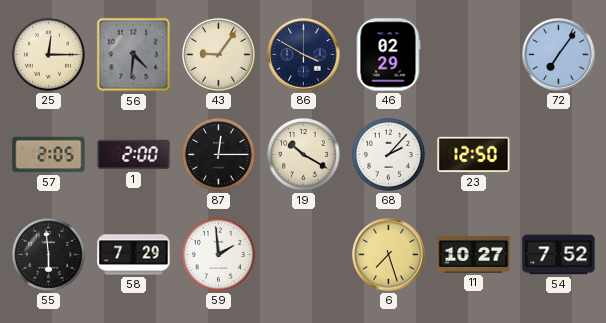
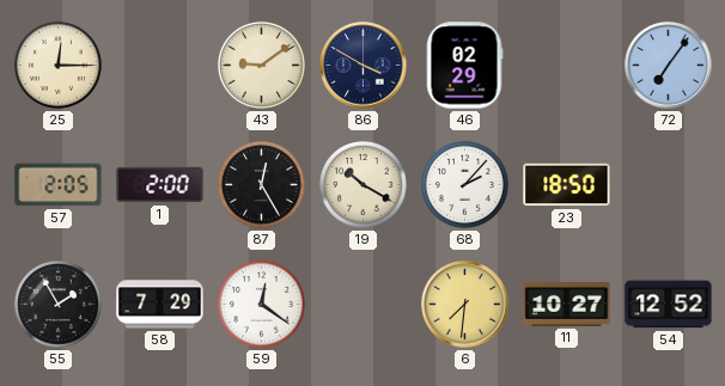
56: 4:31 -> none
43: 9:06 -> 9:09
87: 12:15 -> 12:25
23: 12:50 -> 18:50
55: 5:59 -> 1:55
59: 1:59 -> 12:21
6: 7:27 -> 7:31
54: 7:52 -> 12:52
